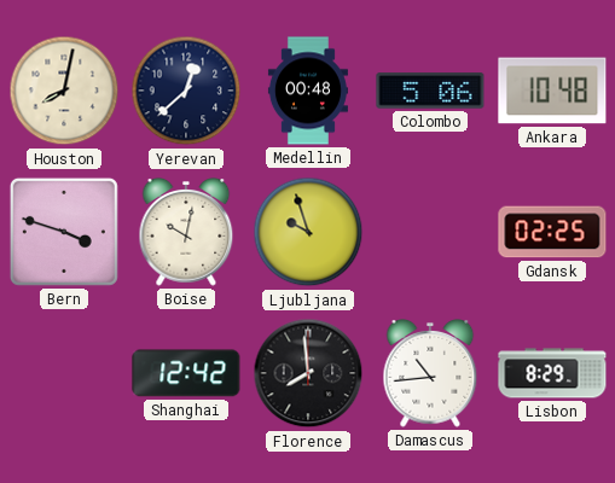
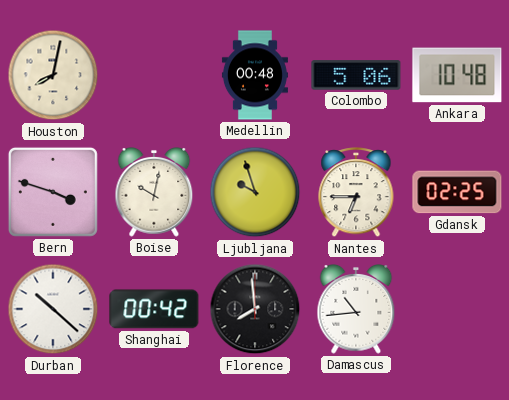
Yerevan: 12:38 -> none
Nantes: none -> 6:45
Durban: none -> 10:22
Shanghai: 12:42 -> 00:42
Lisbon: 8:29 -> none
